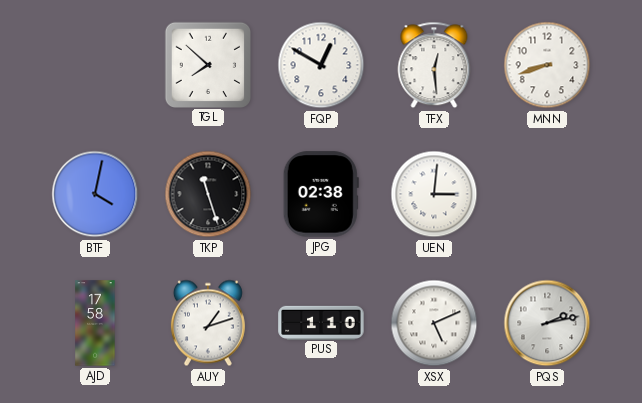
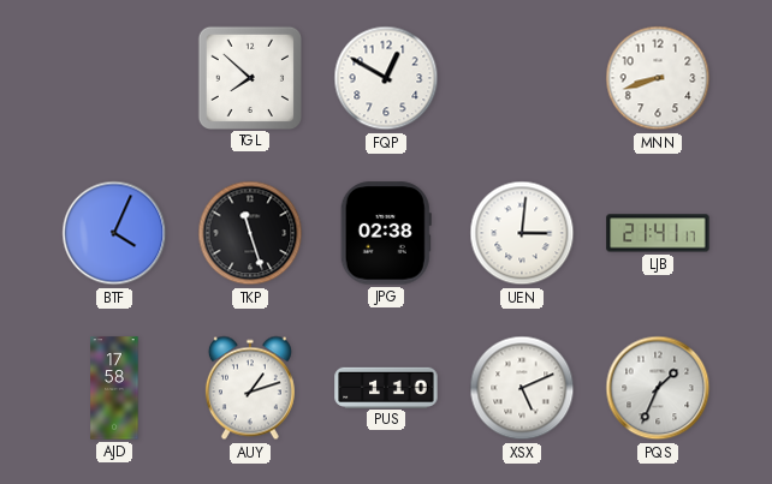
TFX: 12:29 -> none
BTF: 4:02 -> 4:04
LJB: none -> 21:41
PQS: 2:13 -> 1:34
